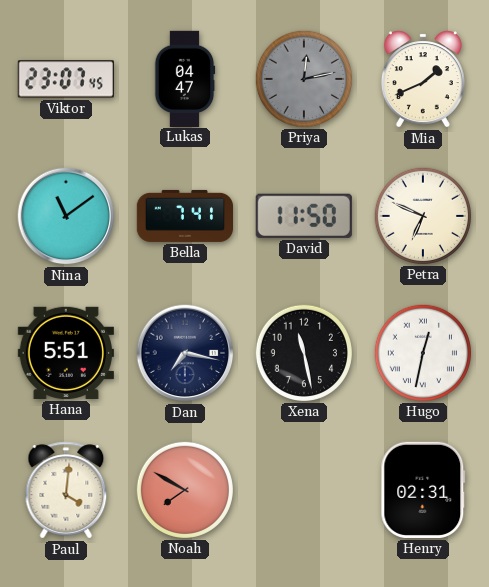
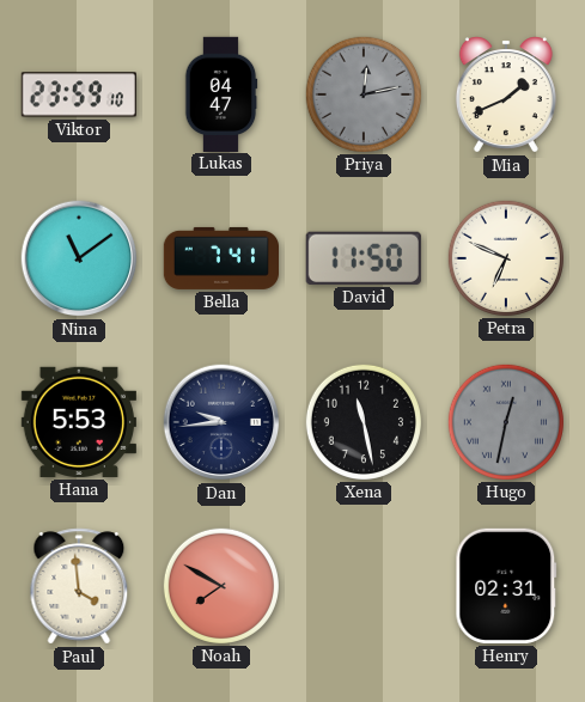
Viktor: 23:07 -> 23:59
Hana: 5:51 -> 5:53
Dan: 7:17 -> 9:44
Hugo dial: white -> grey
Paul: 4:01 -> 3:59
